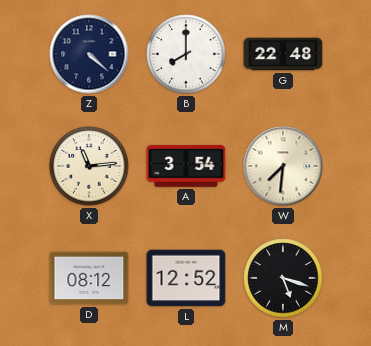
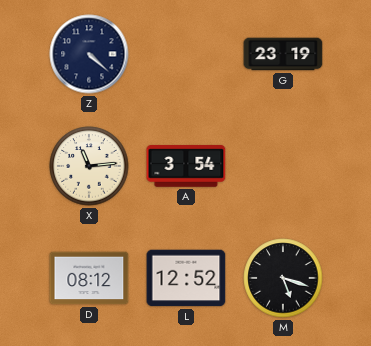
B: 8:00 -> none
G: 22:48 -> 23:19
W: 7:31 -> none
